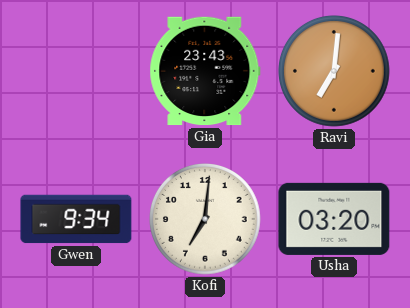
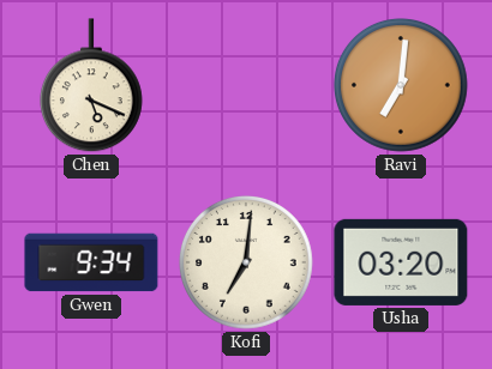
Chen: none -> 5:19
Gia: 23:43 -> none
